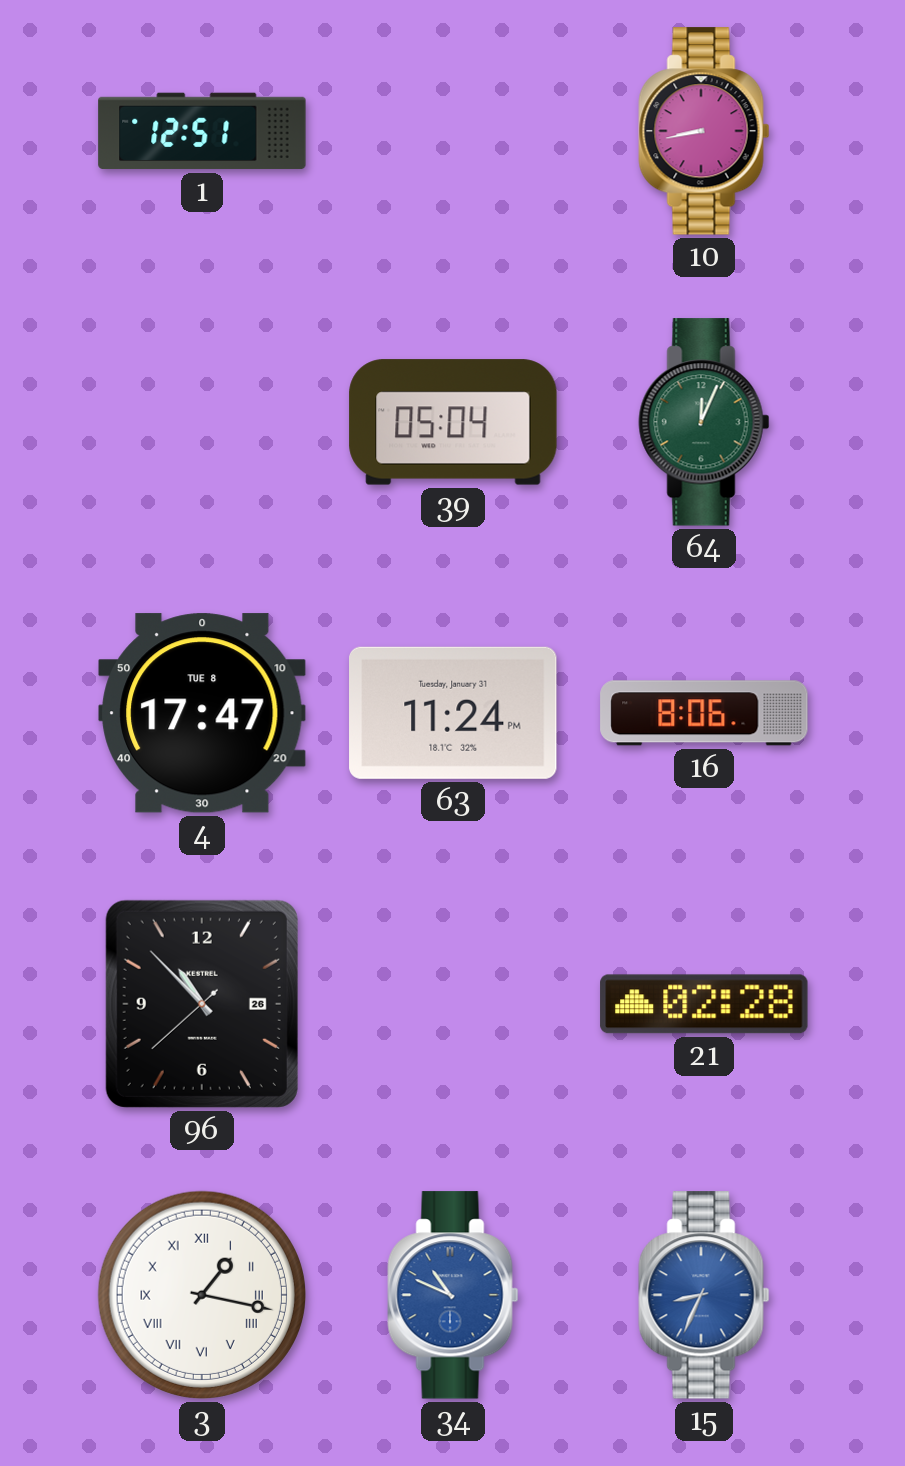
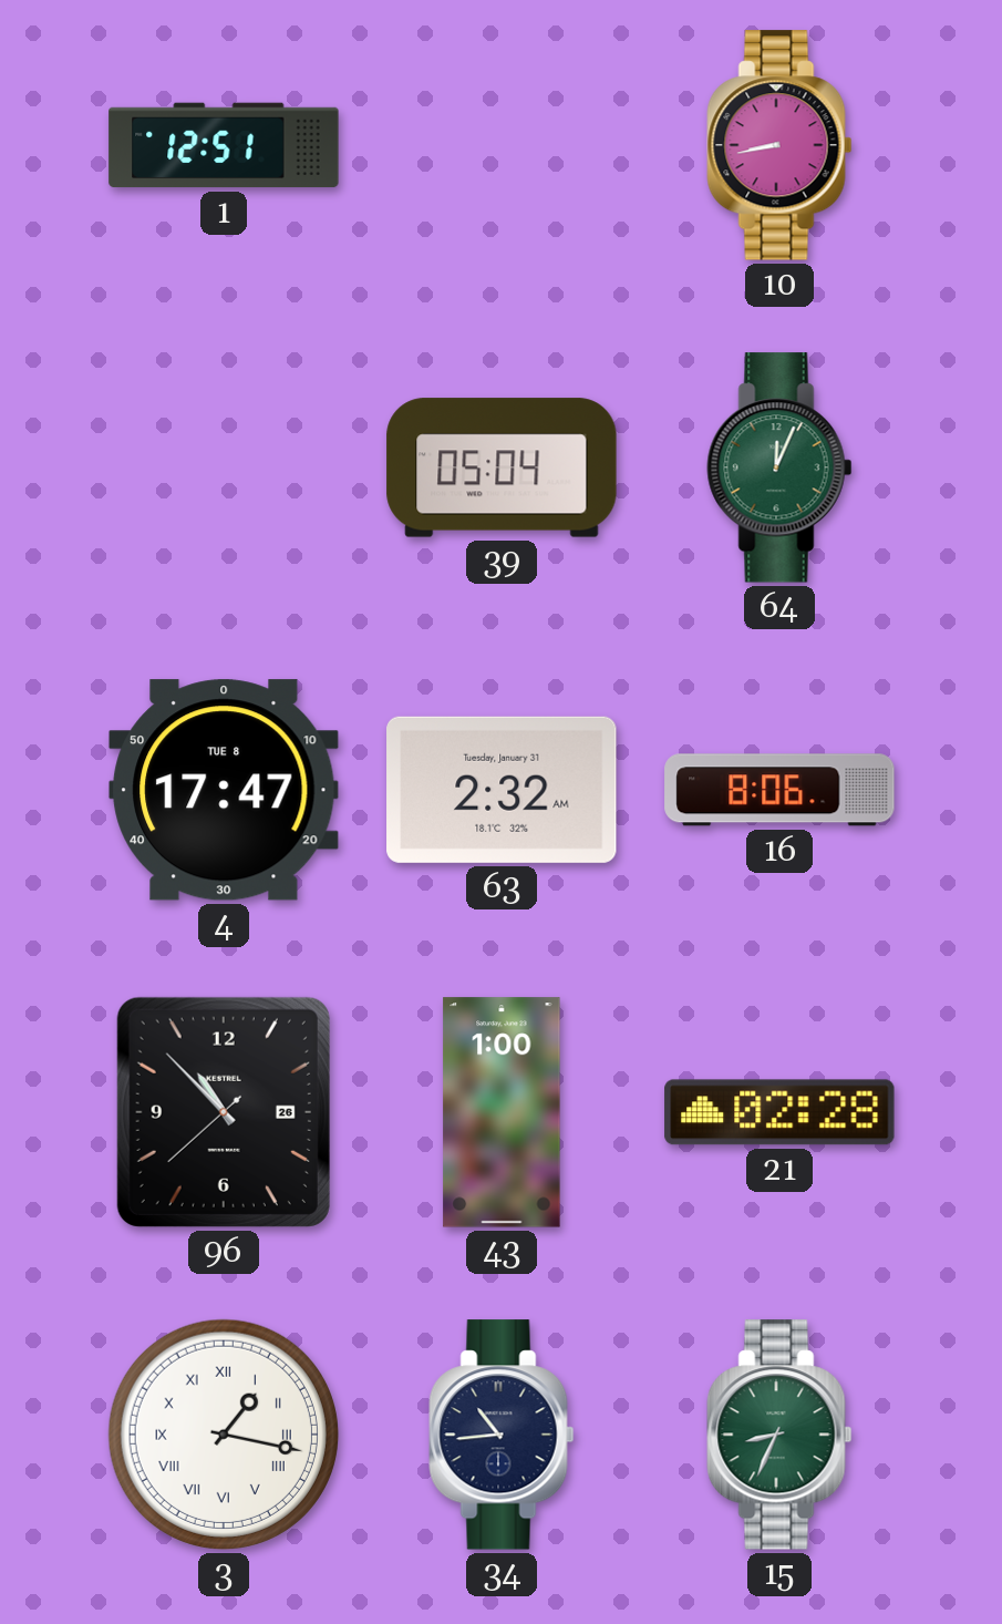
63: 11:24 -> 2:32
43: none -> 1:00
34: 10:49 -> 10:44
34 dial: blue -> navy
15 dial: blue -> green
